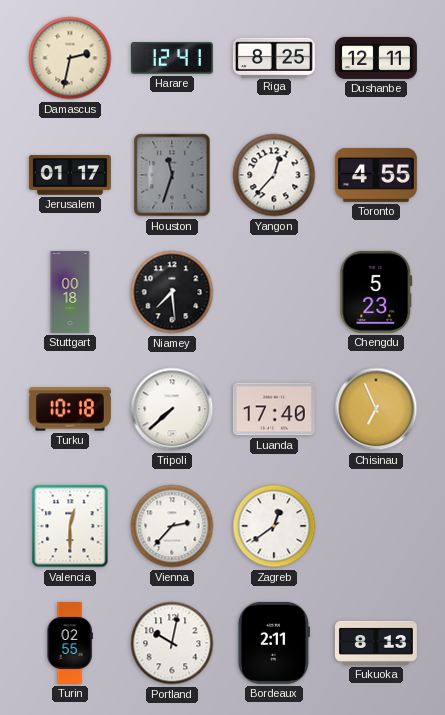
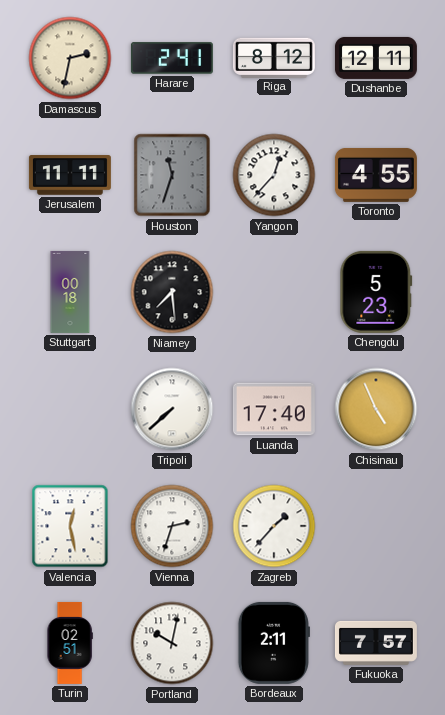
Harare: 12:41 -> 2:41
Riga: 8:25 -> 8:12
Jerusalem: 01:17 -> 11:11
Turku: 10:18 -> none
Chisinau: 6:56 -> 4:56
Valencia: 12:30 -> 12:28
Vienna: 2:37 -> 2:33
Zagreb: 12:39 -> 1:37
Turin: 02:55 -> 02:51
Fukuoka: 8:13 -> 7:57
